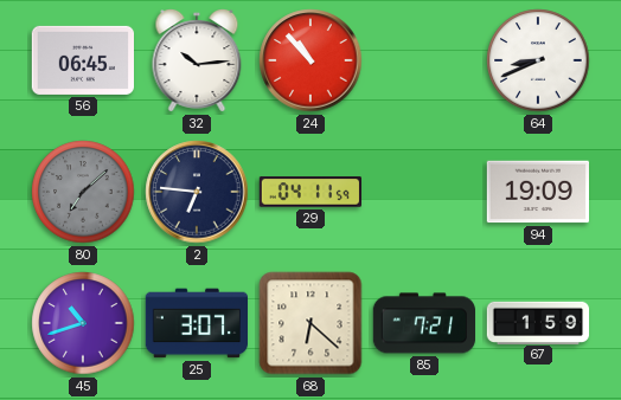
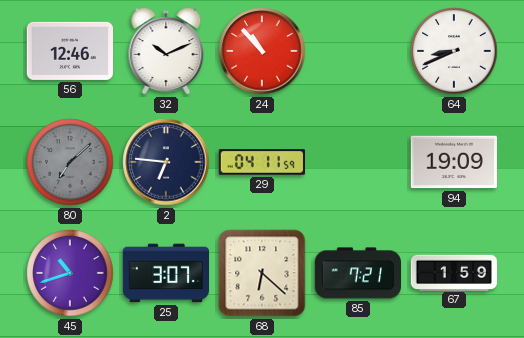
56: 06:45 -> 12:46
32: 10:14 -> 10:11
